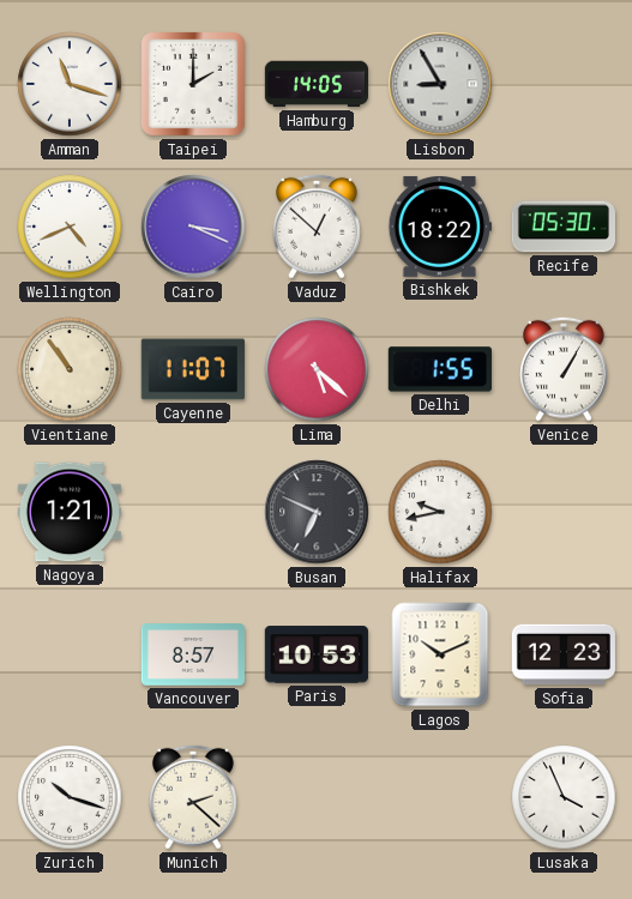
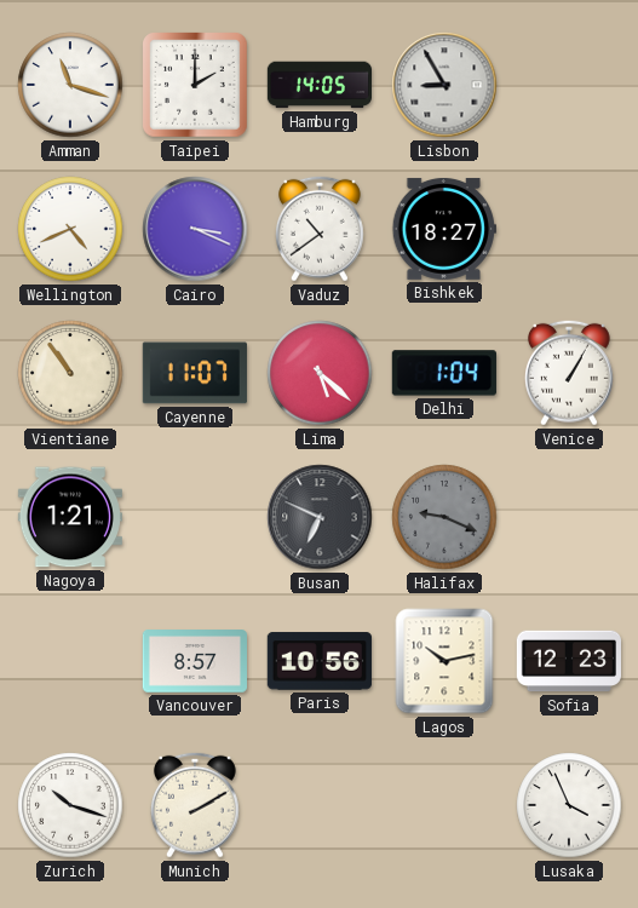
Vaduz: 12:52 -> 10:39
Bishkek: 18:22 -> 18:27
Recife: 05:30 -> none
Delhi: 1:55 -> 1:04
Halifax: 9:43 -> 9:19
Halifax dial: white -> grey
Paris: 10:53 -> 10:56
Lagos: 10:11 -> 10:13
Munich: 2:22 -> 2:10
